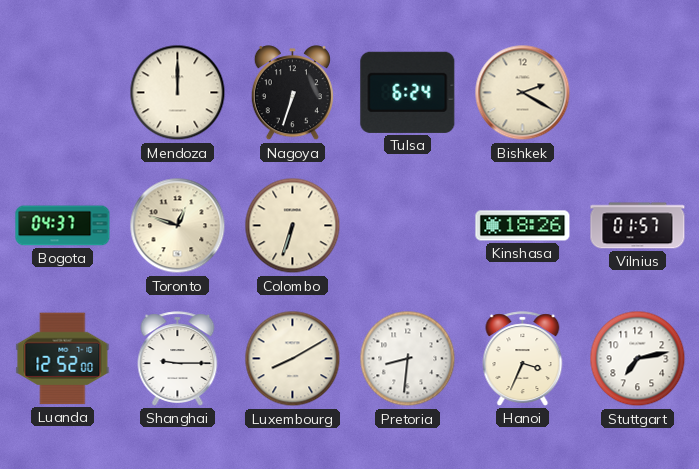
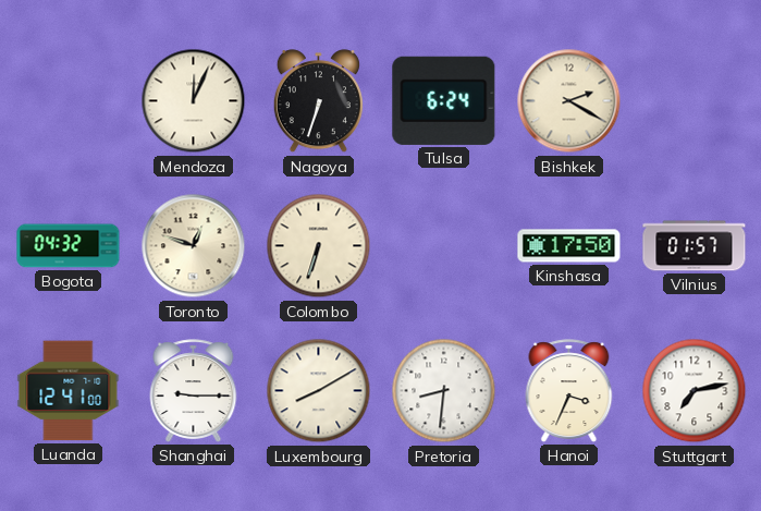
Mendoza: 12:00 -> 12:04
Bogota: 04:37 -> 04:32
Kinshasa: 18:26 -> 17:50
Luanda: 12:52 -> 12:41
